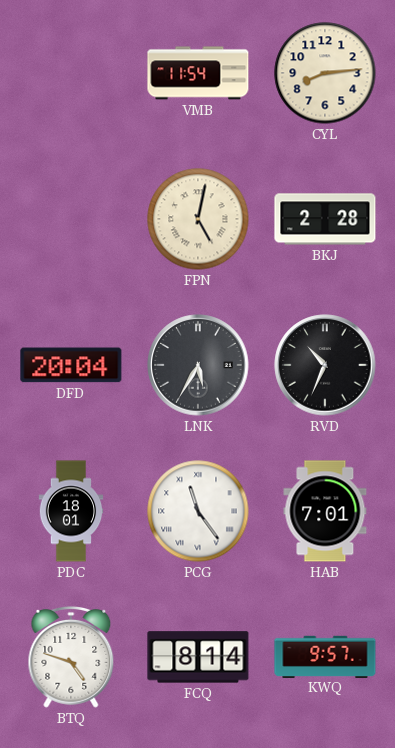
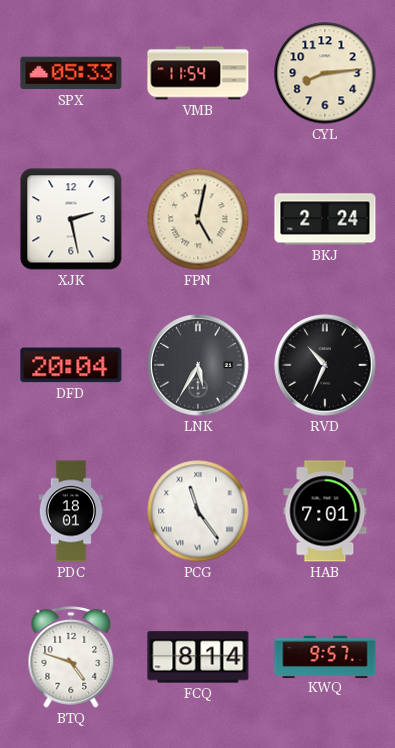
SPX: none -> 05:33
XJK: none -> 2:28
BKJ: 2:28 -> 2:24
